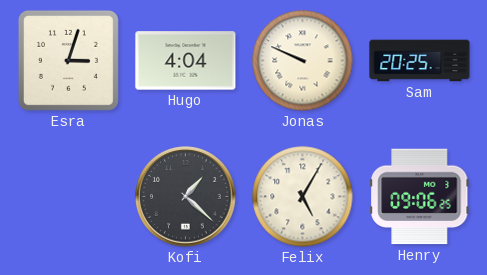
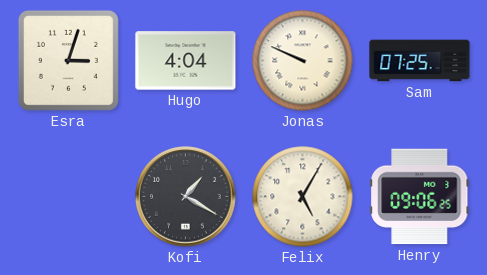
Sam: 20:25 -> 07:25
Kofi: 1:22 -> 1:20
